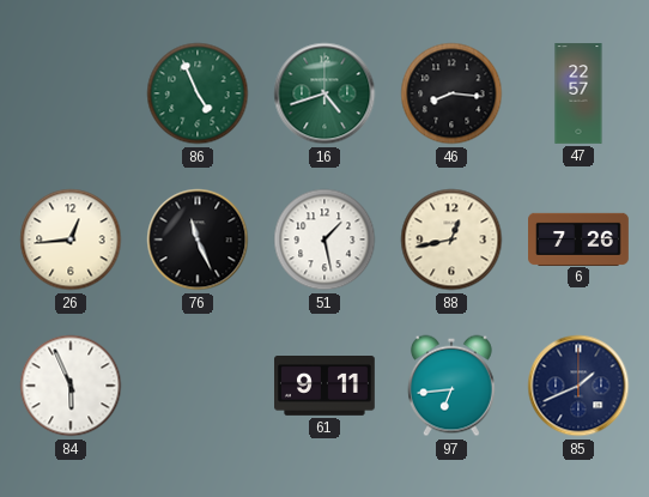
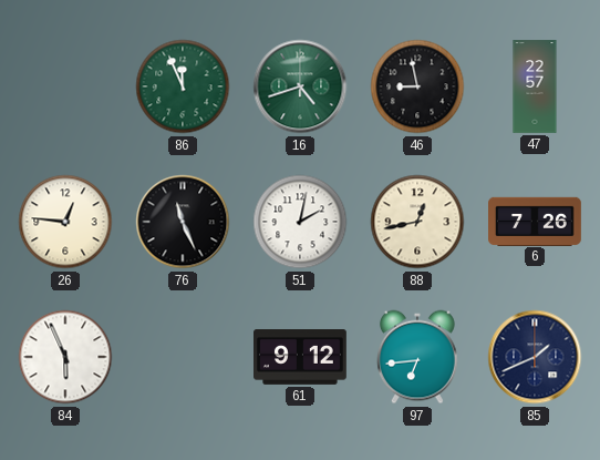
86: 4:56 -> 11:56
46: 8:16 -> 8:58
26: 12:44 -> 12:46
51: 1:28 -> 2:02
61: 9:11 -> 9:12
